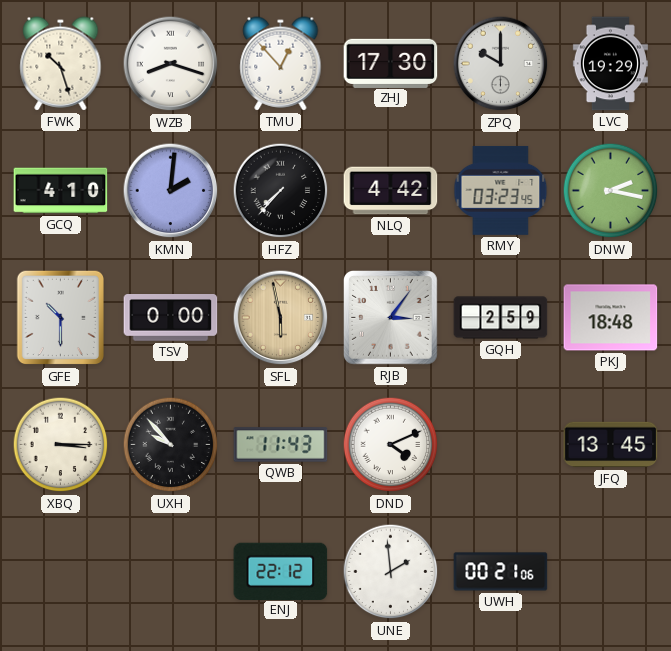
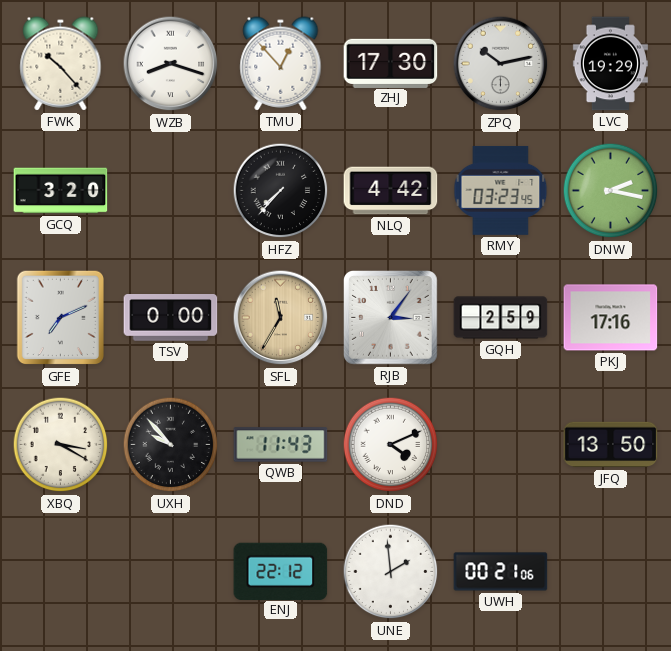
FWK: 10:27 -> 10:23
ZPQ: 10:00 -> 10:13
GCQ: 4:10 -> 3:20
KMN: 2:01 -> none
GFE: 10:30 -> 7:11
SFL: 5:58 -> 11:35
PKJ: 18:48 -> 17:16
XBQ: 3:15 -> 3:20
JFQ: 13:45 -> 13:50
